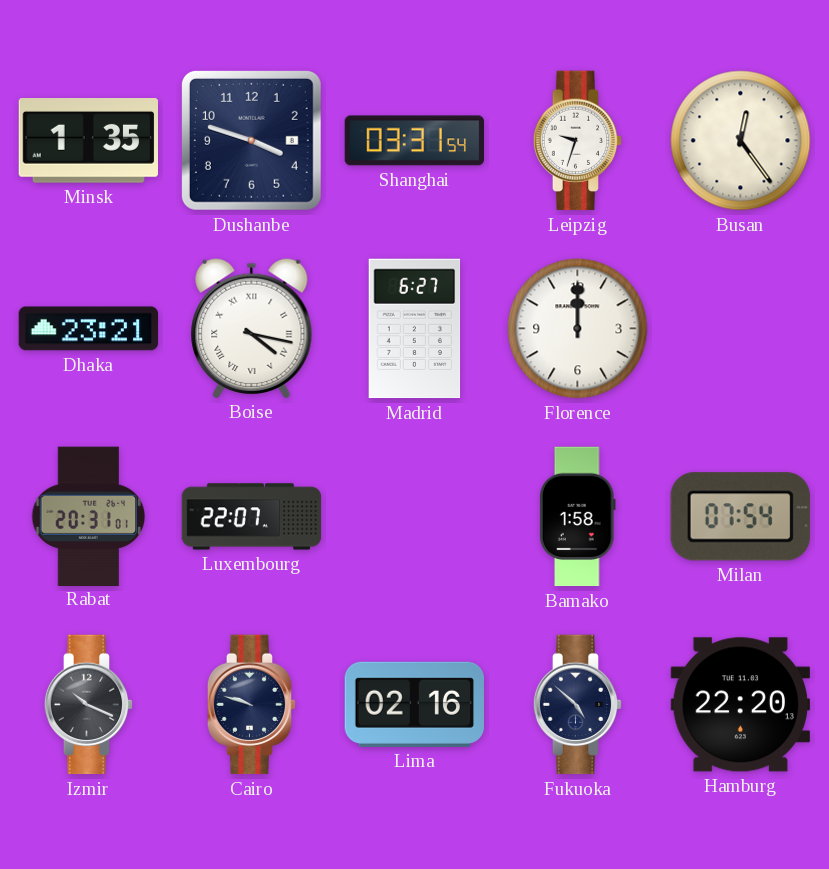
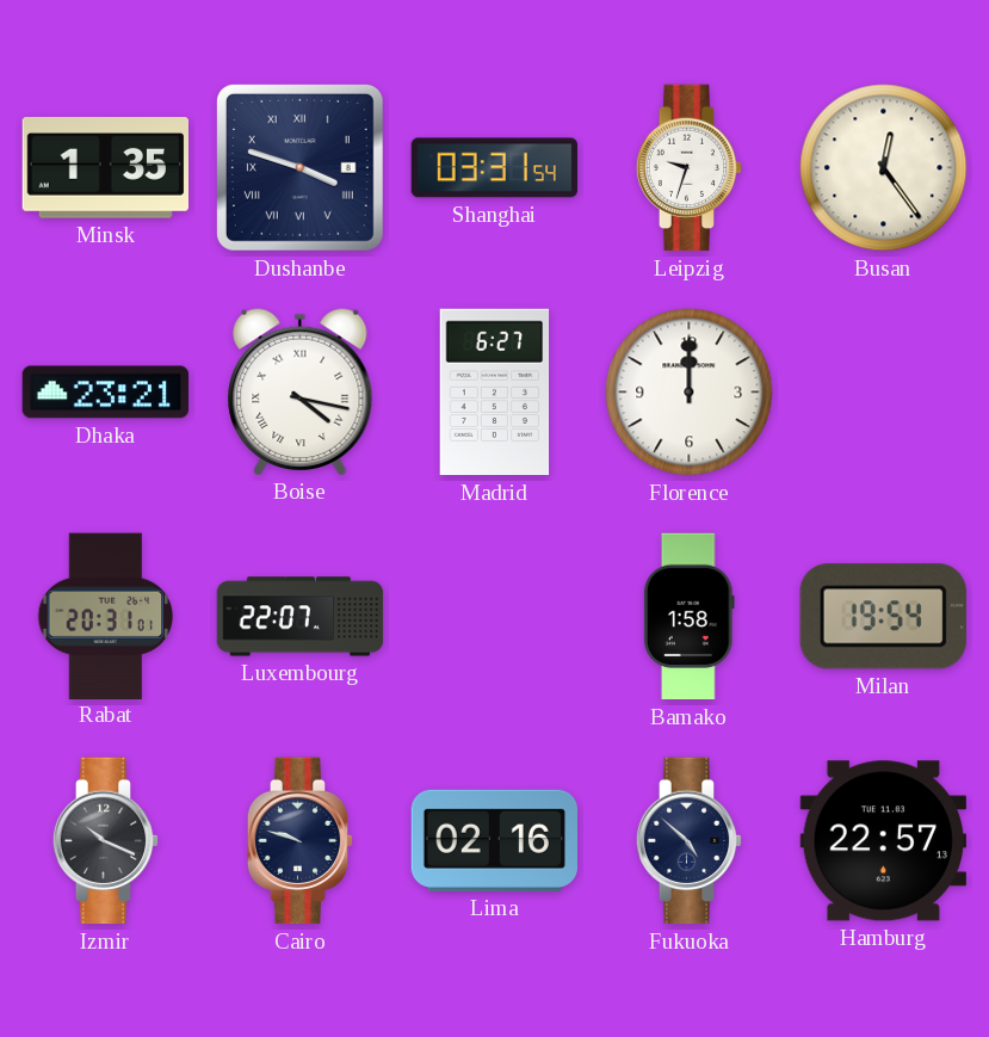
Dushanbe numerals: Arabic -> Roman
Milan: 07:54 -> 19:54
Hamburg: 22:20 -> 22:57
